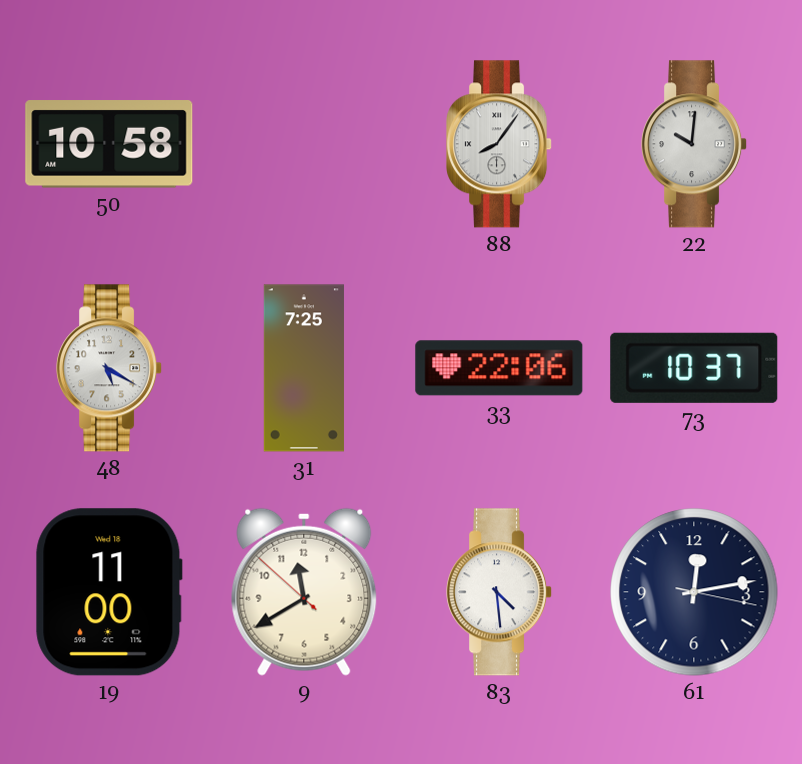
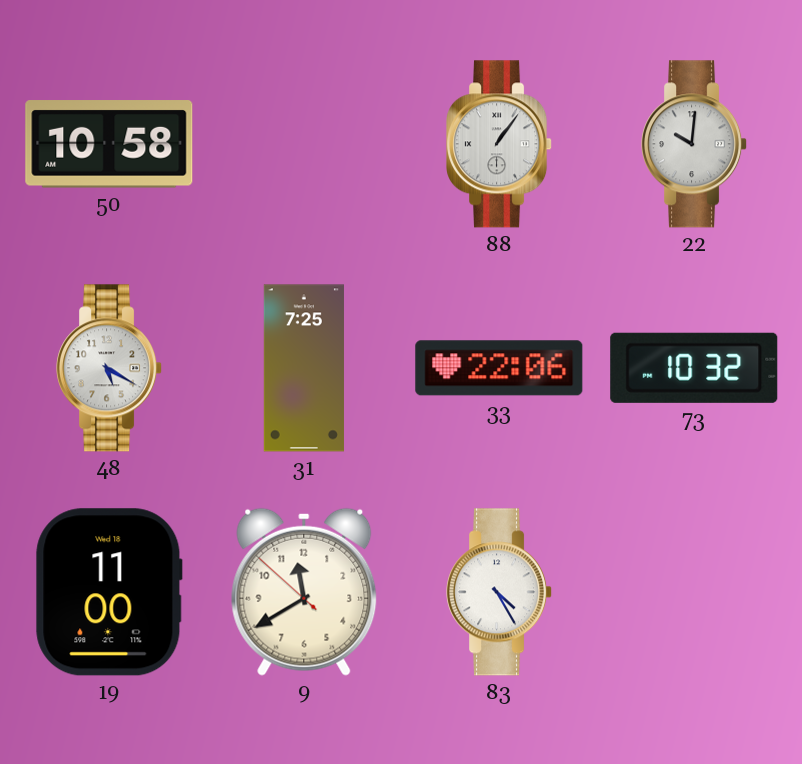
88: 8:06 -> 1:06
73: 10:37 -> 10:32
83: 4:29 -> 4:25
61: 12:13 -> none
